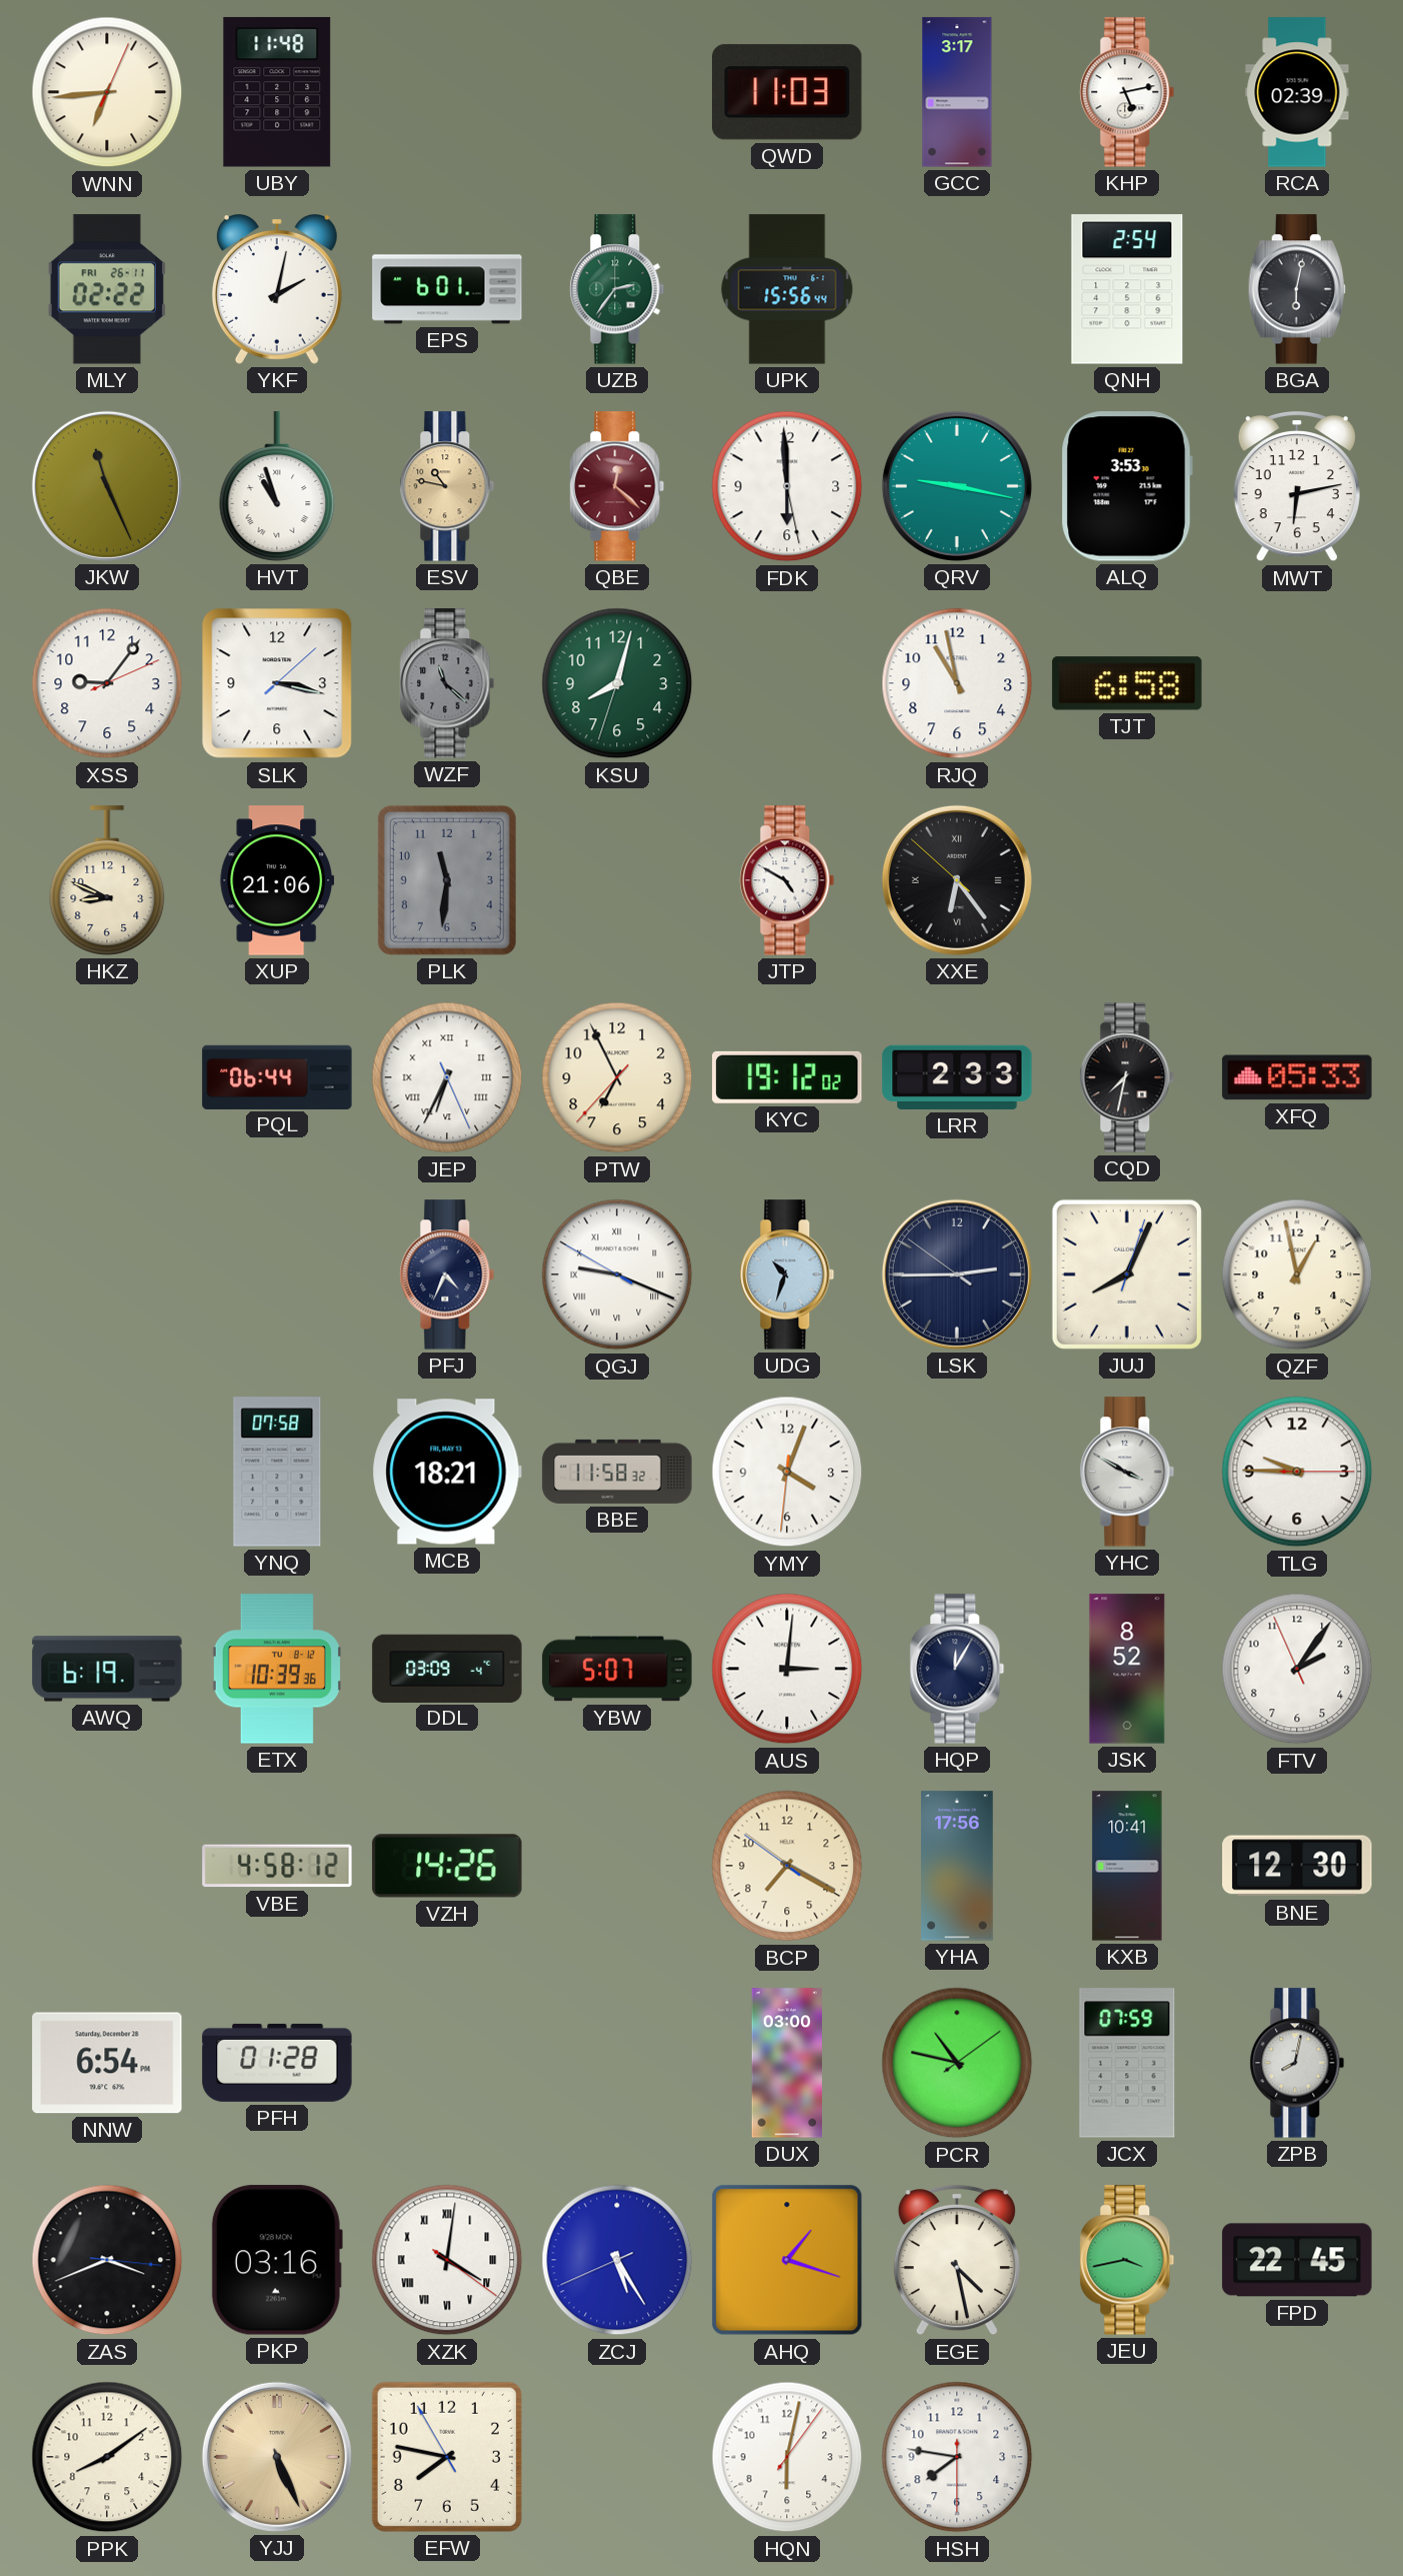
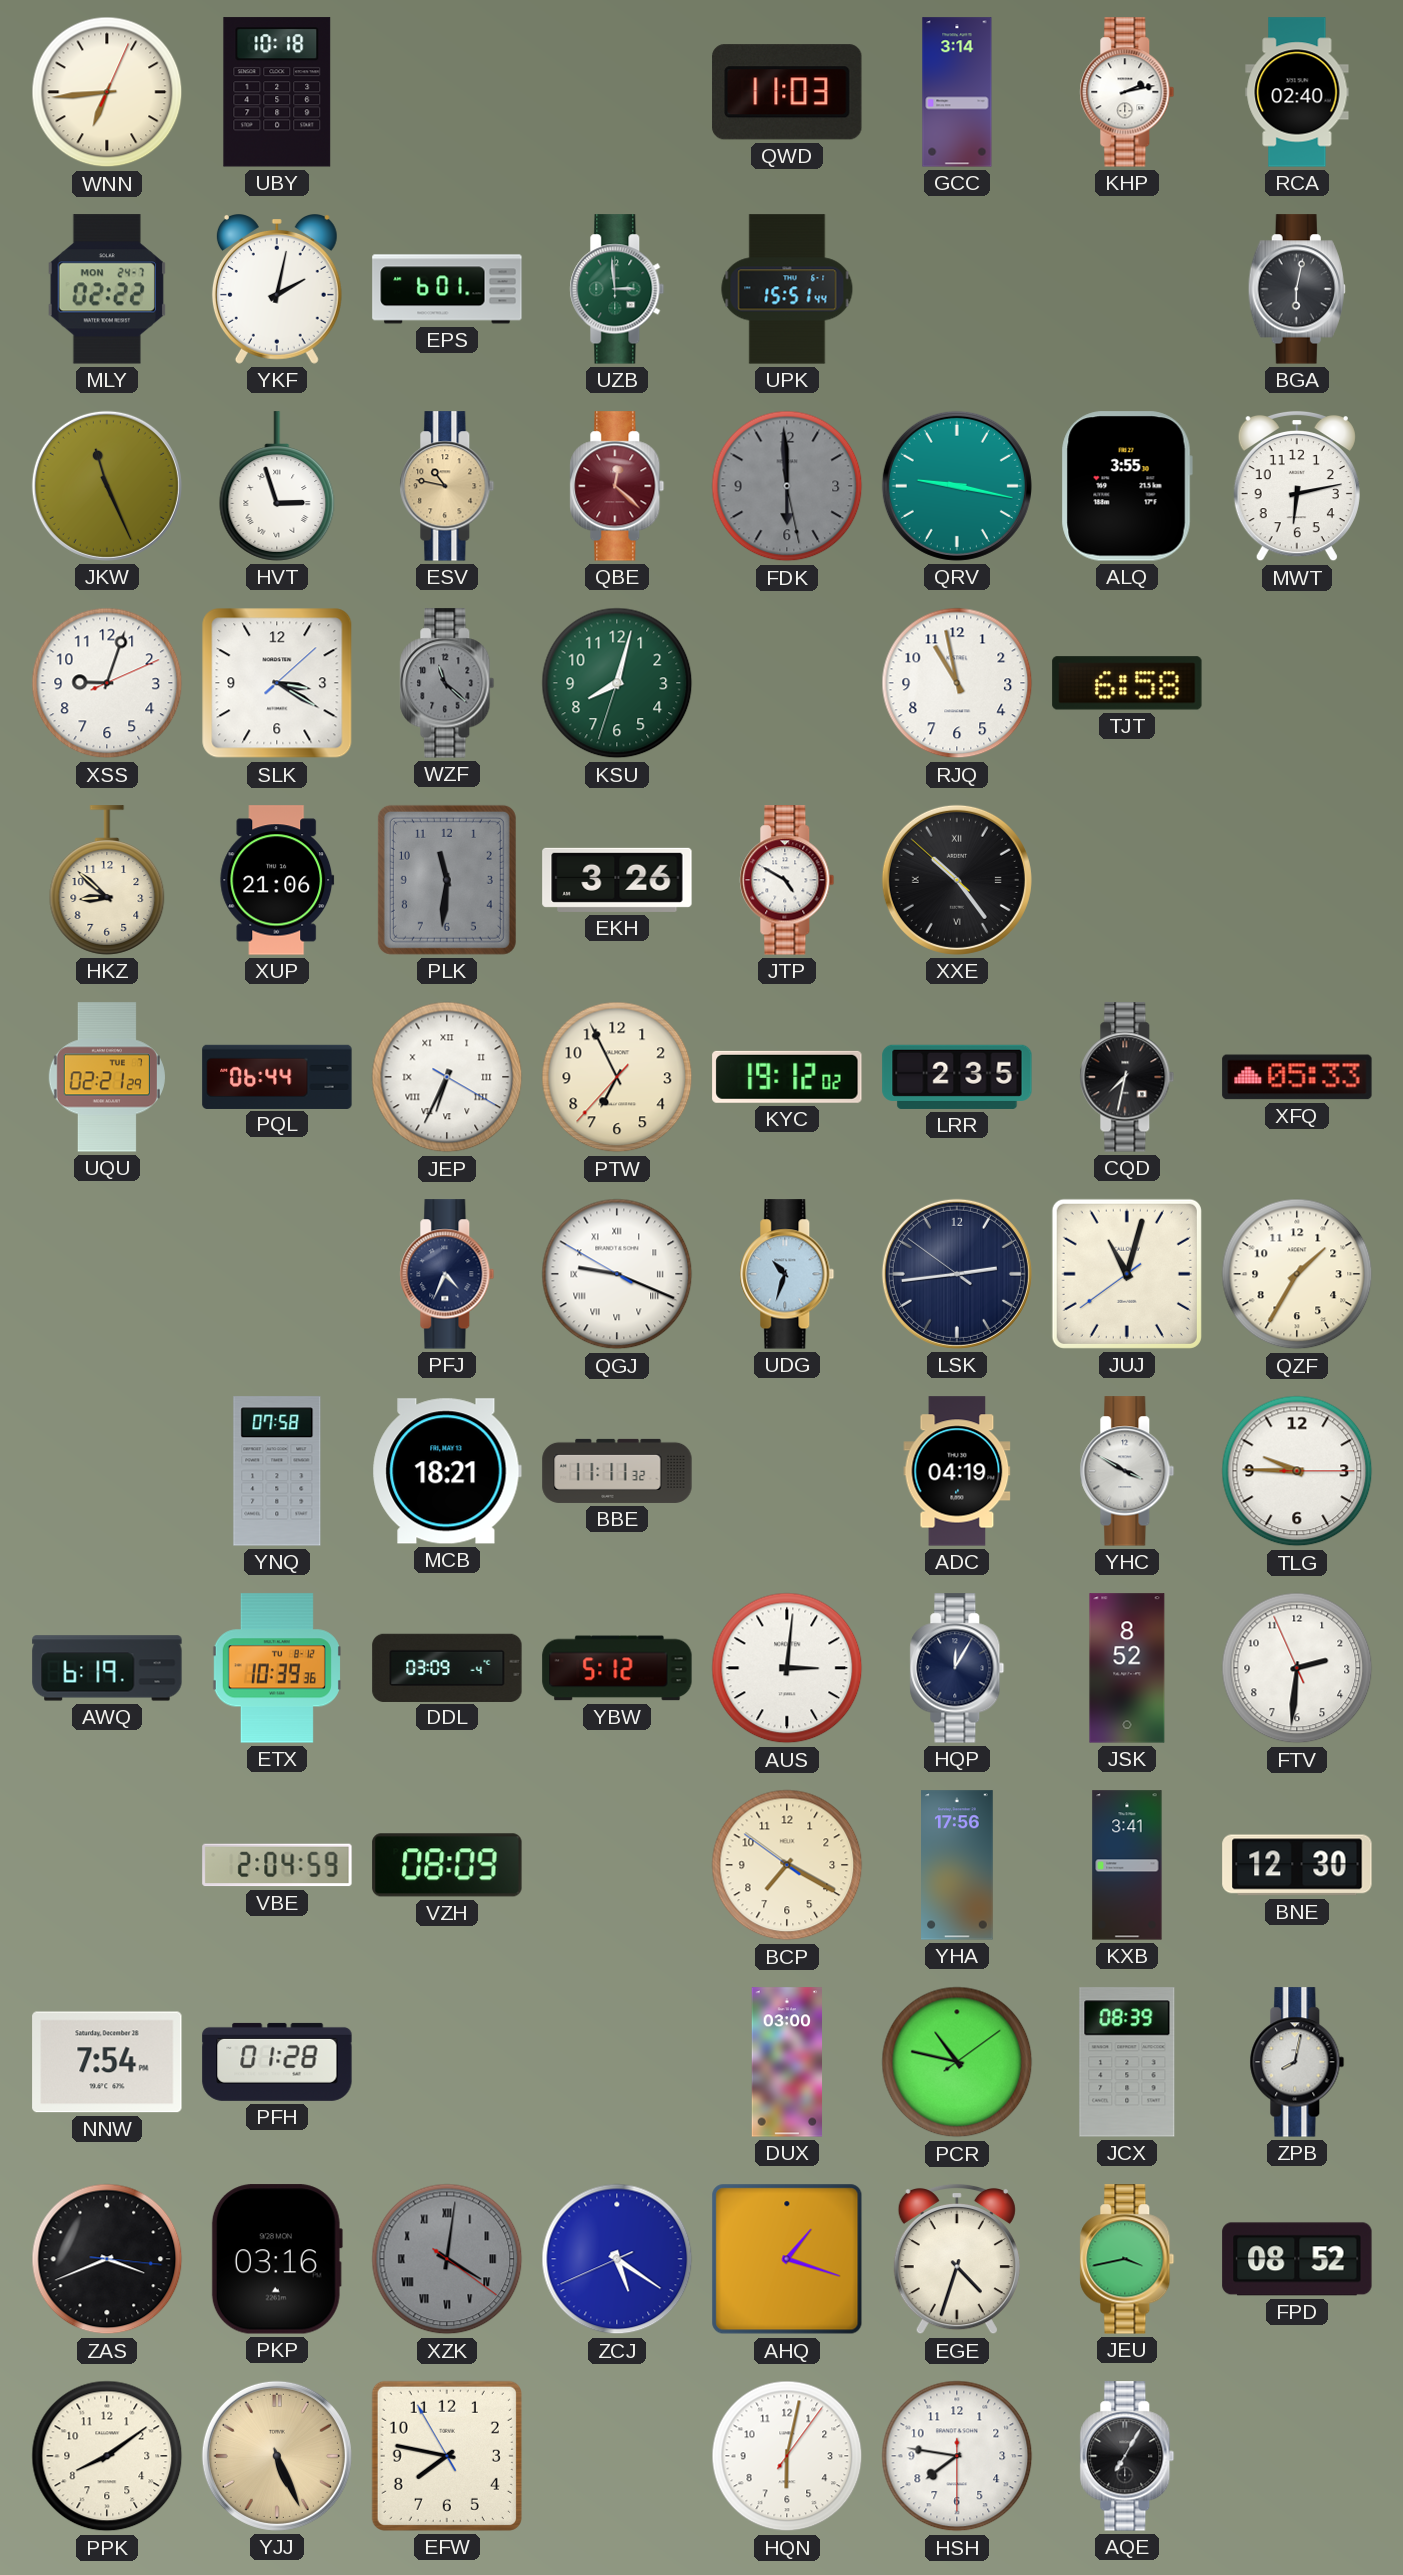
UBY: 11:48 -> 10:18
GCC: 3:17 -> 3:14
KHP: 5:13 -> 2:13
RCA: 02:39 -> 02:40
MLY date: FRI 26-11 -> MON 24-7
UZB: 2:36 -> 2:59
UPK: 15:56 -> 15:51
QNH: 2:54 -> none
HVT: 10:57 -> 2:57
FDK dial: white -> grey
ALQ: 3:53 -> 3:55
XSS: 9:06 -> 9:03
SLK: 3:17 -> 3:20
HKZ: 8:49 -> 8:52
EKH: none -> 3:26
XXE: 6:23 -> 10:23
UQU: none -> 02:21
JEP: 6:34:26 -> 6:34:20
LRR: 2:33 -> 2:35
LSK: 2:44 -> 2:43
JUJ: 8:04 -> 11:02
QZF: 12:58 -> 1:35
BBE: 11:58 -> 11:11
YMY: 4:03 -> none
ADC: none -> 04:19
YBW: 5:07 -> 5:12
FTV: 2:05 -> 2:30
VBE: 4:58 -> 2:04
VZH: 14:26 -> 08:09
KXB: 10:41 -> 3:41
NNW: 6:54 -> 7:54
JCX: 07:59 -> 08:39
XZK dial: white -> grey
ZCJ: 5:24 -> 5:20
EGE: 4:28 -> 4:33
FPD: 22:45 -> 08:52
AQE: none -> 7:05
